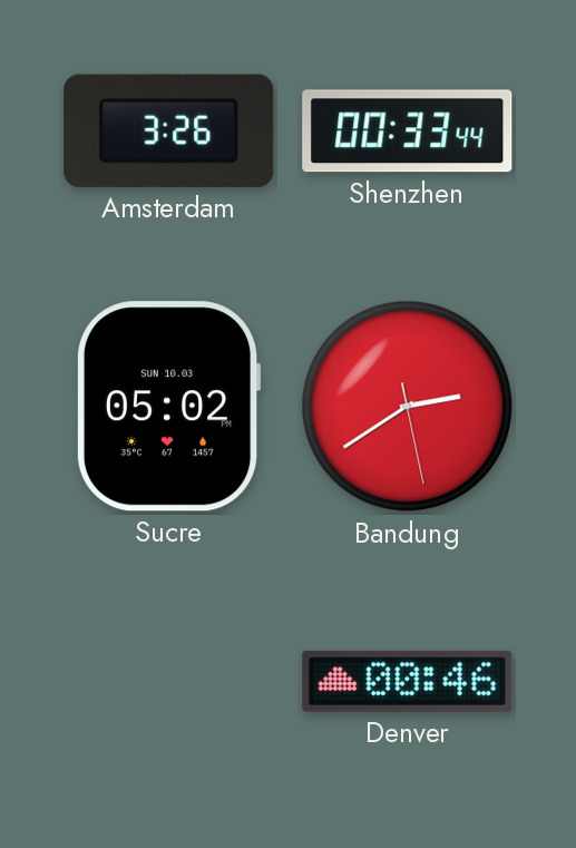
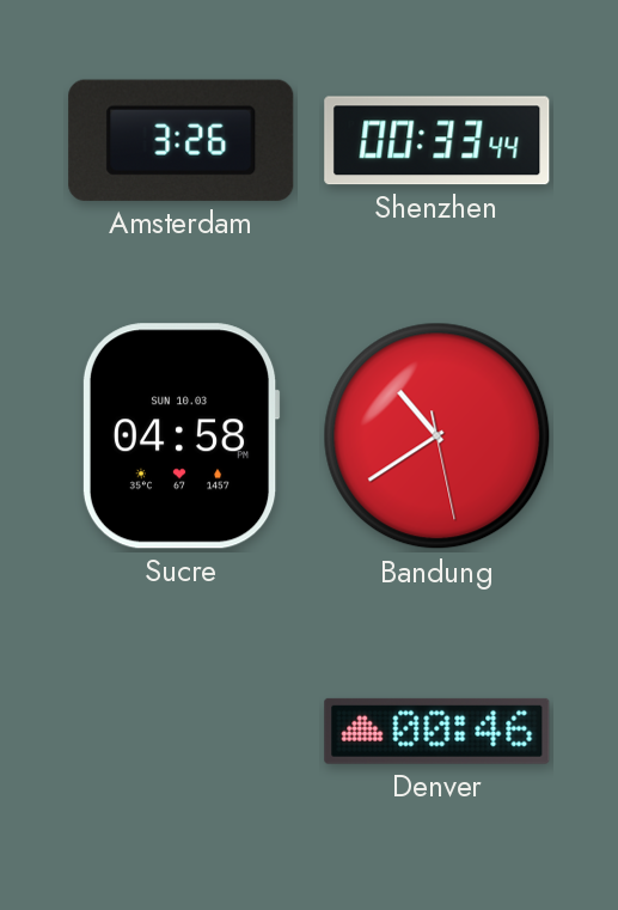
Sucre: 05:02 -> 04:58
Bandung: 2:39 -> 10:39
